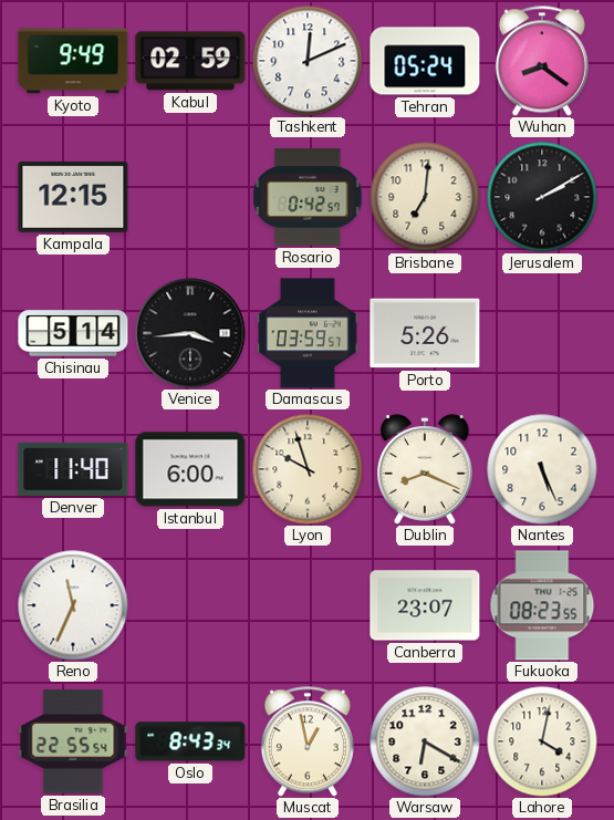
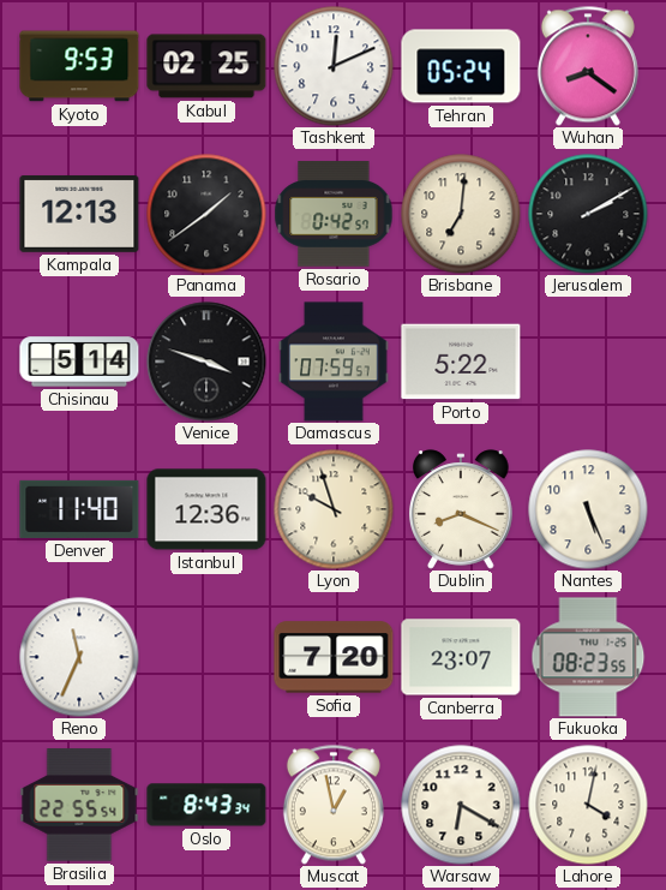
Kyoto: 9:49 -> 9:53
Kabul: 02:59 -> 02:25
Kampala: 12:15 -> 12:13
Panama: none -> 1:39
Venice: 3:44 -> 3:48
Damascus: 03:59 -> 07:59
Porto: 5:26 -> 5:22
Istanbul: 6:00 -> 12:36
Sofia: none -> 7:20
